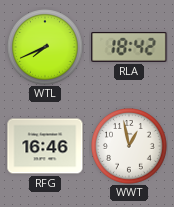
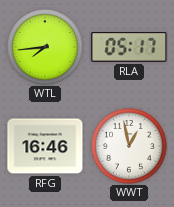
WTL: 7:41 -> 7:44
RLA: 18:42 -> 05:17
